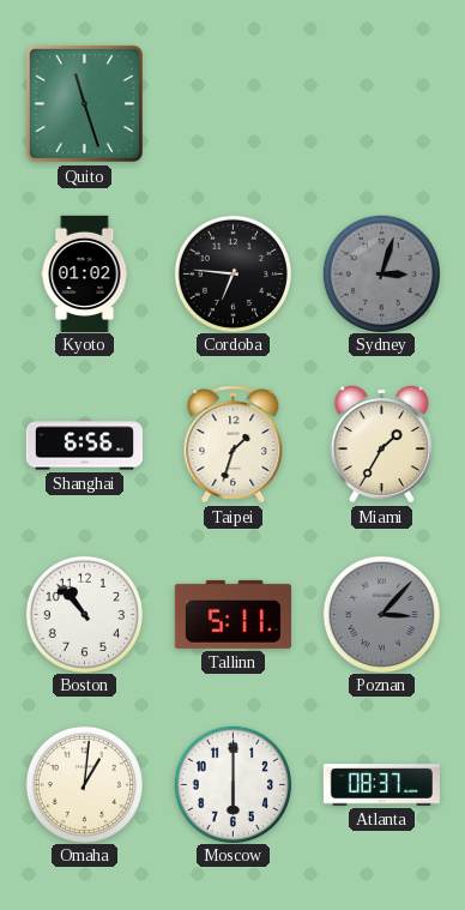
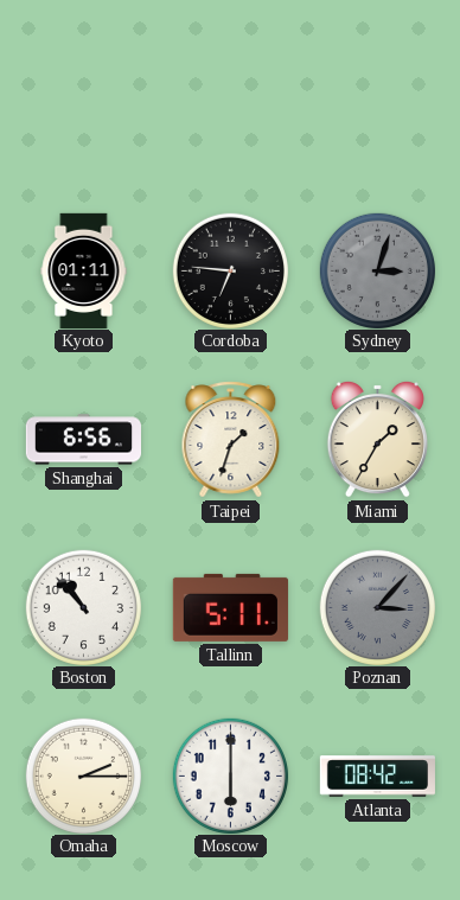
Quito: 11:27 -> none
Kyoto: 01:02 -> 01:11
Omaha: 1:01 -> 2:15
Atlanta: 08:37 -> 08:42
